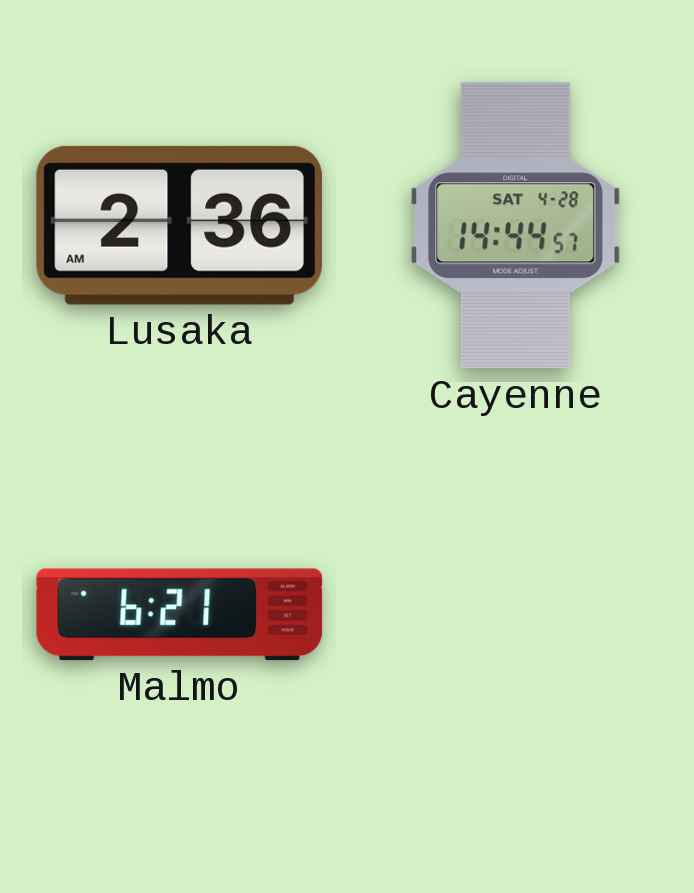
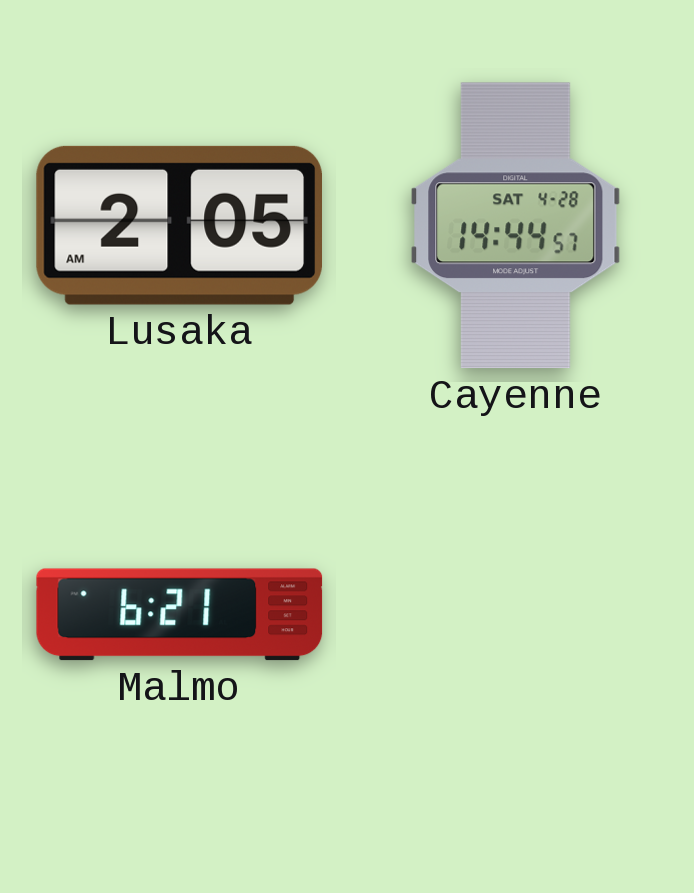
Lusaka: 2:36 -> 2:05
